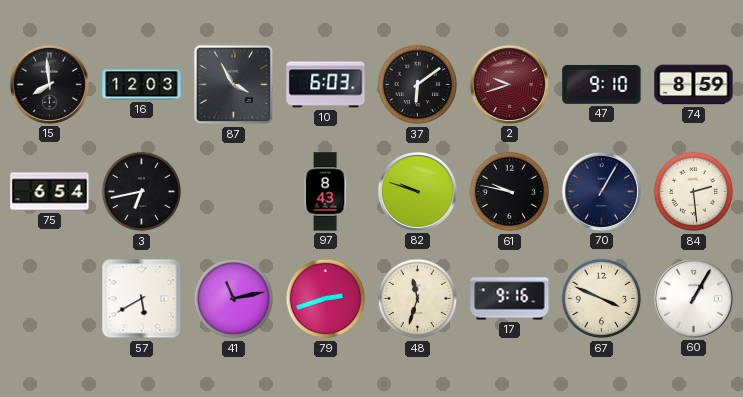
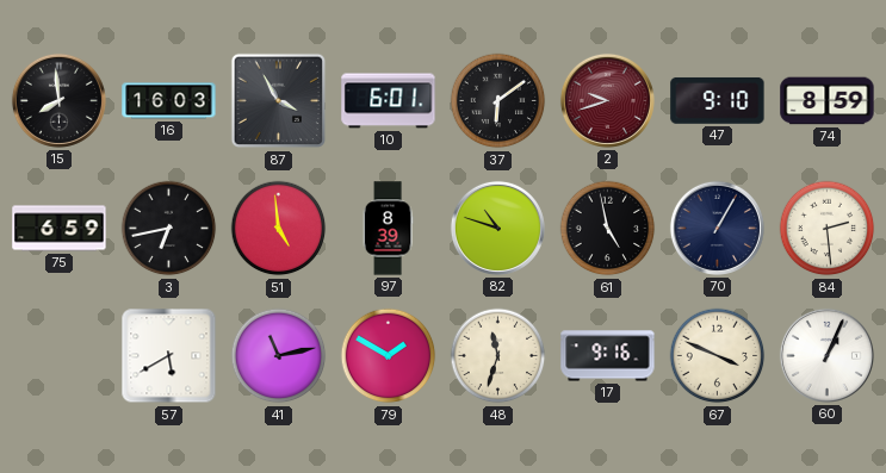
16: 12:03 -> 16:03
10: 6:03 -> 6:01
75: 6:54 -> 6:59
51: none -> 4:59
97: 8:43 -> 8:39
82: 9:48 -> 10:48
61: 9:47 -> 4:58
79: 2:42 -> 1:50
60: 1:05 -> 1:04
